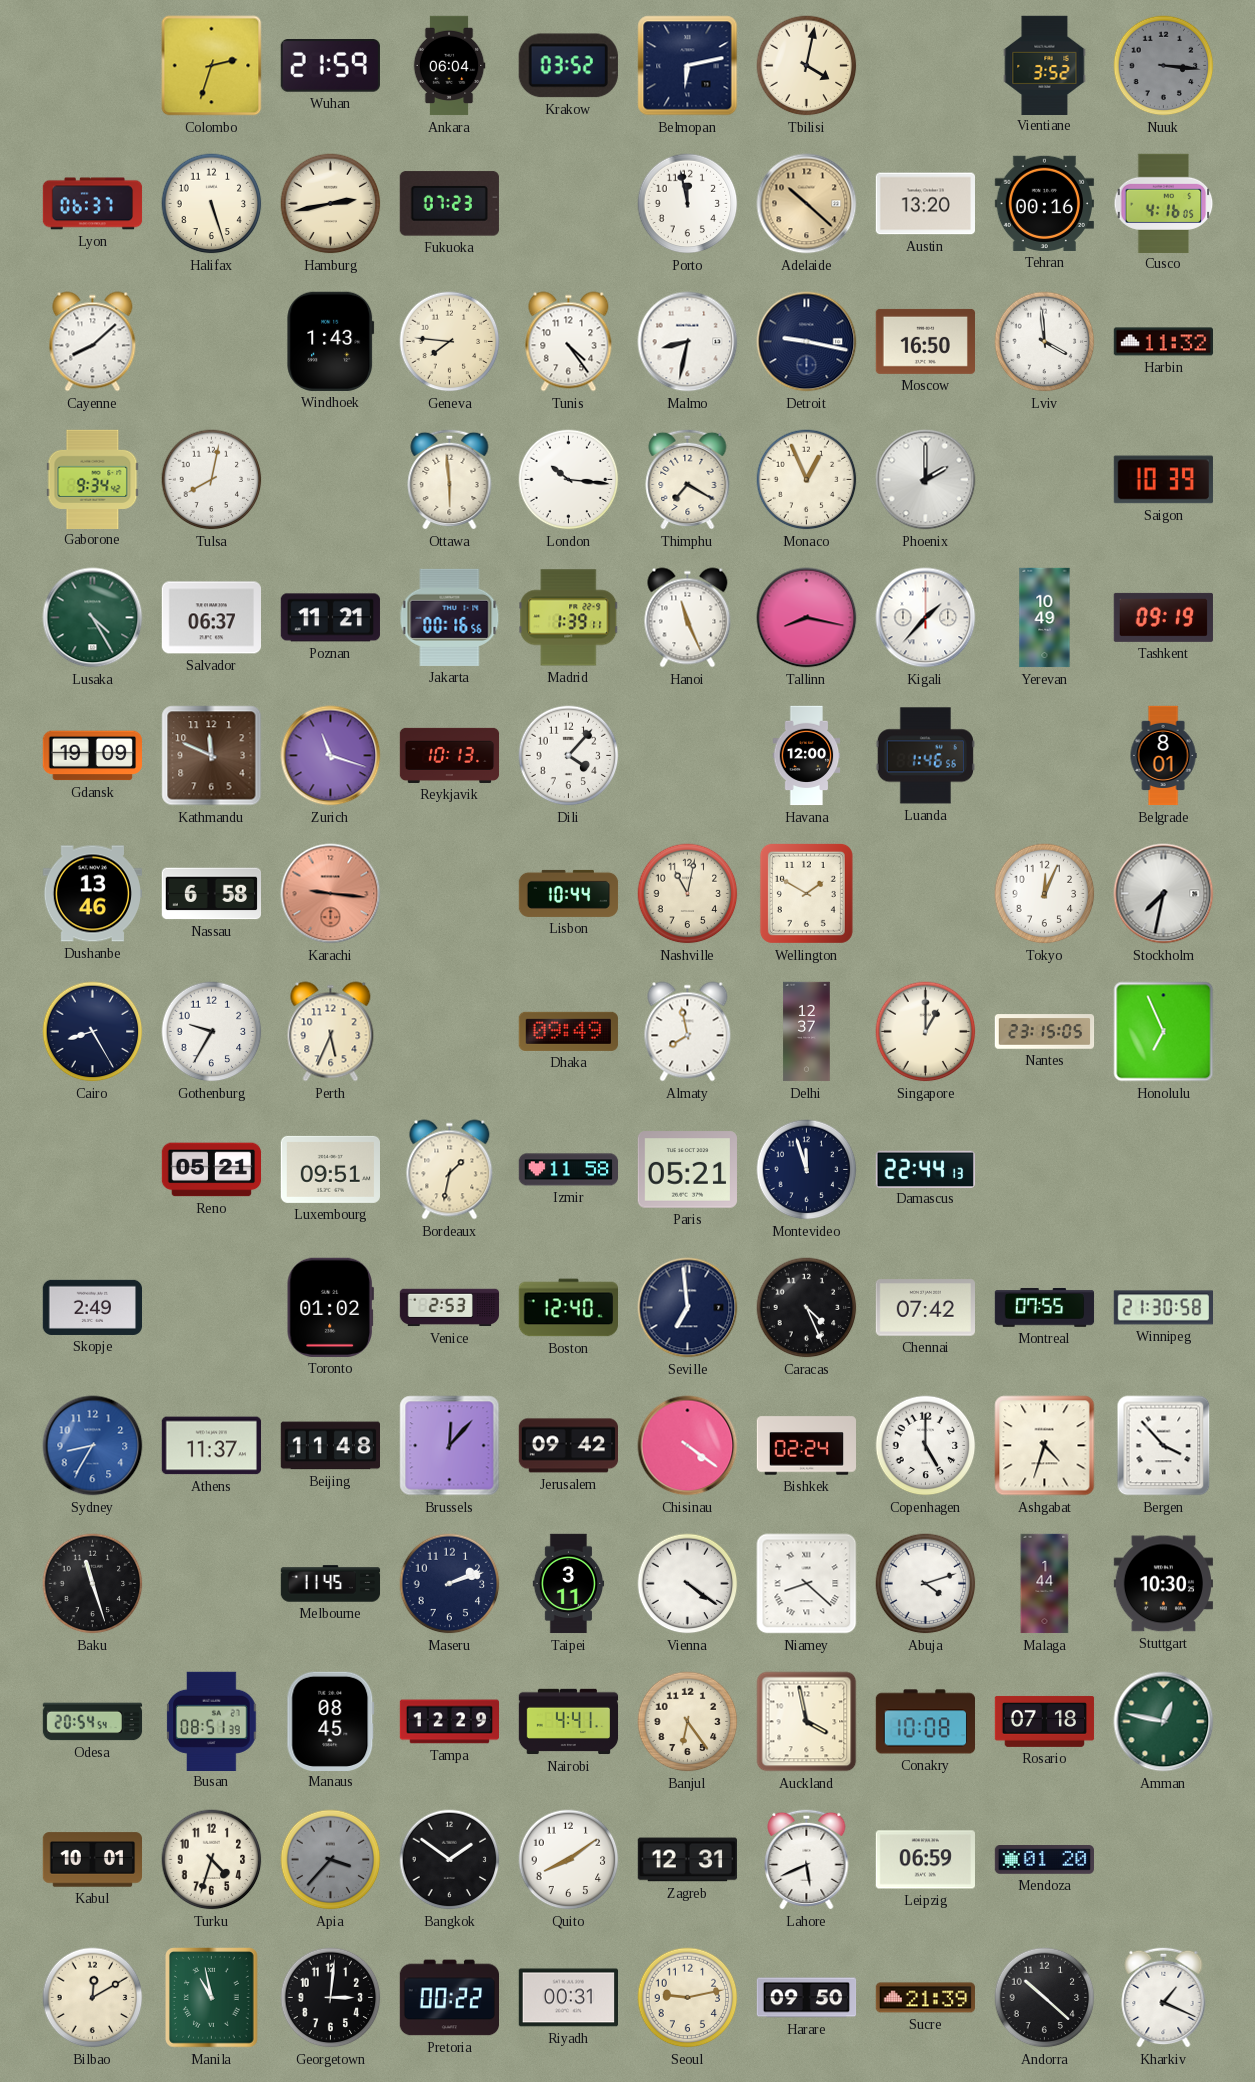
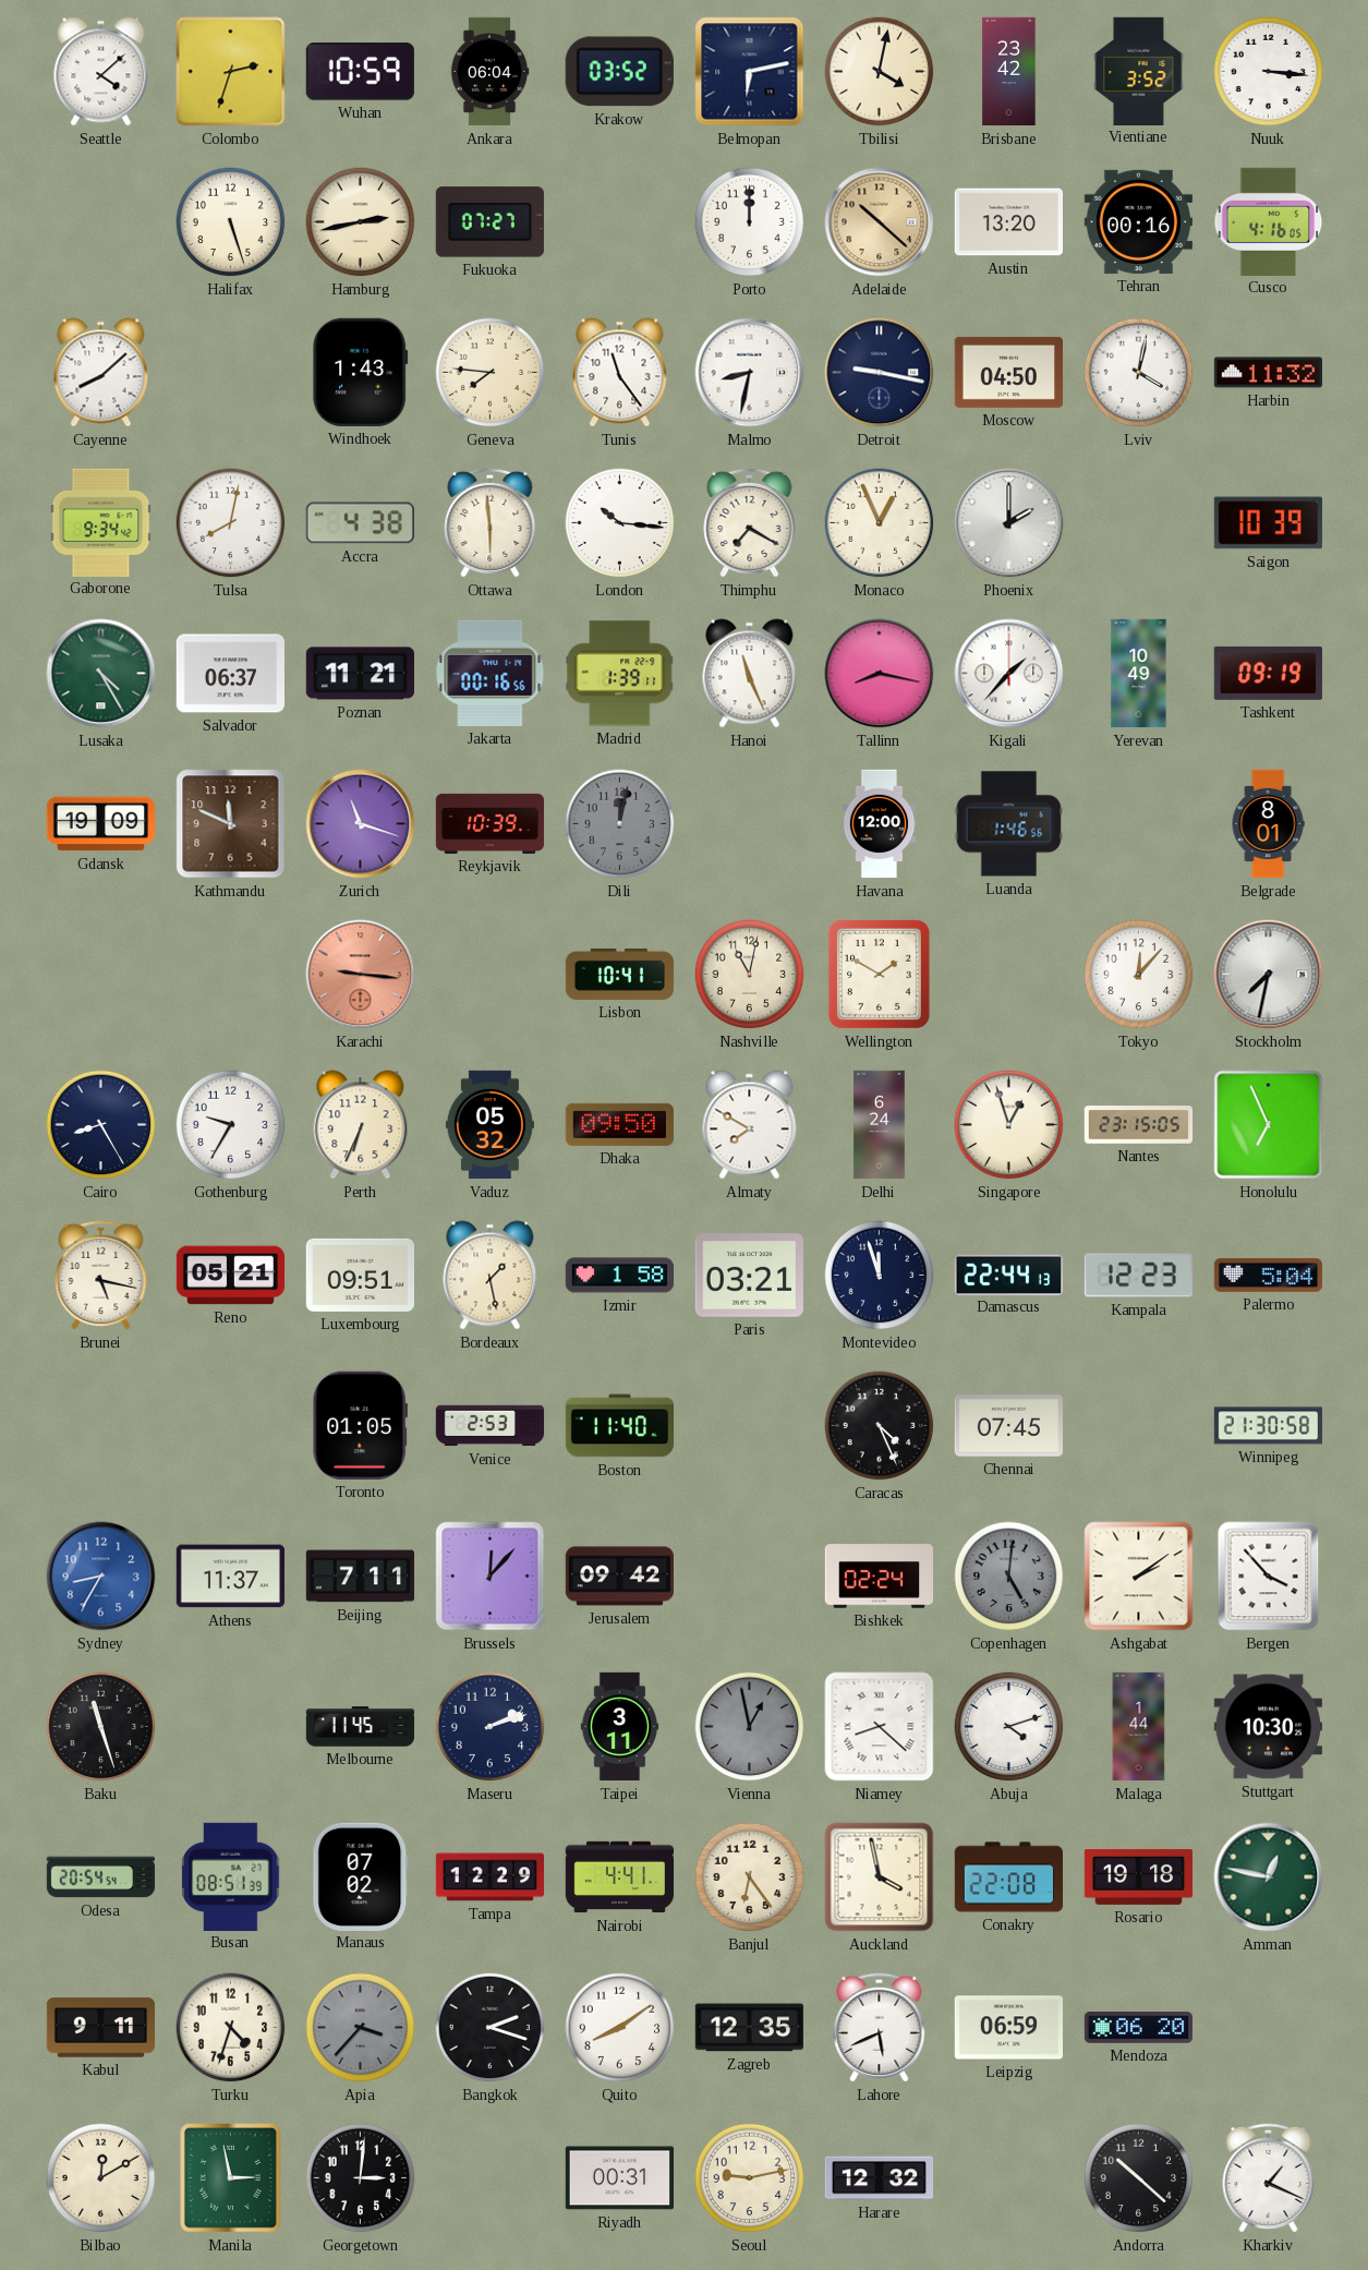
Seattle: none -> 4:08
Wuhan: 21:59 -> 10:59
Brisbane: none -> 23:42
Nuuk dial: grey -> white
Lyon: 06:37 -> none
Fukuoka: 07:23 -> 07:27
Porto: 11:58 -> 12:00
Tunis: 4:24 -> 11:24
Moscow: 16:50 -> 04:50
Lviv: 3:59 -> 4:02
Accra: none -> 4:38
Reykjavik: 10:13 -> 10:39
Dili: 4:07 -> 12:02
Dili dial: white -> grey
Dushanbe: 13:46 -> none
Nassau: 6:58 -> none
Lisbon: 10:44 -> 10:41
Tokyo: 12:04 -> 12:07
Perth: 5:34 -> 6:34
Vaduz: none -> 05:32
Dhaka: 09:49 -> 09:50
Almaty: 7:58 -> 7:50
Delhi: 12:37 -> 6:24
Singapore: 1:00 -> 12:57
Brunei: none -> 5:17
Bordeaux: 1:32 -> 1:28
Izmir: 11:58 -> 1:58
Paris: 05:21 -> 03:21
Kampala: none -> 12:23
Palermo: none -> 5:04
Skopje: 2:49 -> none
Toronto: 01:02 -> 01:05
Boston: 12:40 -> 11:40
Seville: 6:59 -> none
Chennai: 07:42 -> 07:45
Montreal: 07:55 -> none
Beijing: 11:48 -> 7:11
Chisinau: 4:21 -> none
Copenhagen: 5:00 -> 5:01
Copenhagen dial: white -> grey
Ashgabat: 4:33 -> 2:09
Vienna: 4:21 -> 12:58
Vienna dial: white -> grey
Manaus: 08:45 -> 07:02
Conakry: 10:08 -> 22:08
Rosario: 07:18 -> 19:18
Kabul: 10:01 -> 9:11
Bangkok: 1:51 -> 2:18
Zagreb: 12:31 -> 12:35
Mendoza: 01:20 -> 06:20
Manila: 10:58 -> 2:58
Pretoria: 00:22 -> none
Harare: 09:50 -> 12:32
Sucre: 21:39 -> none
